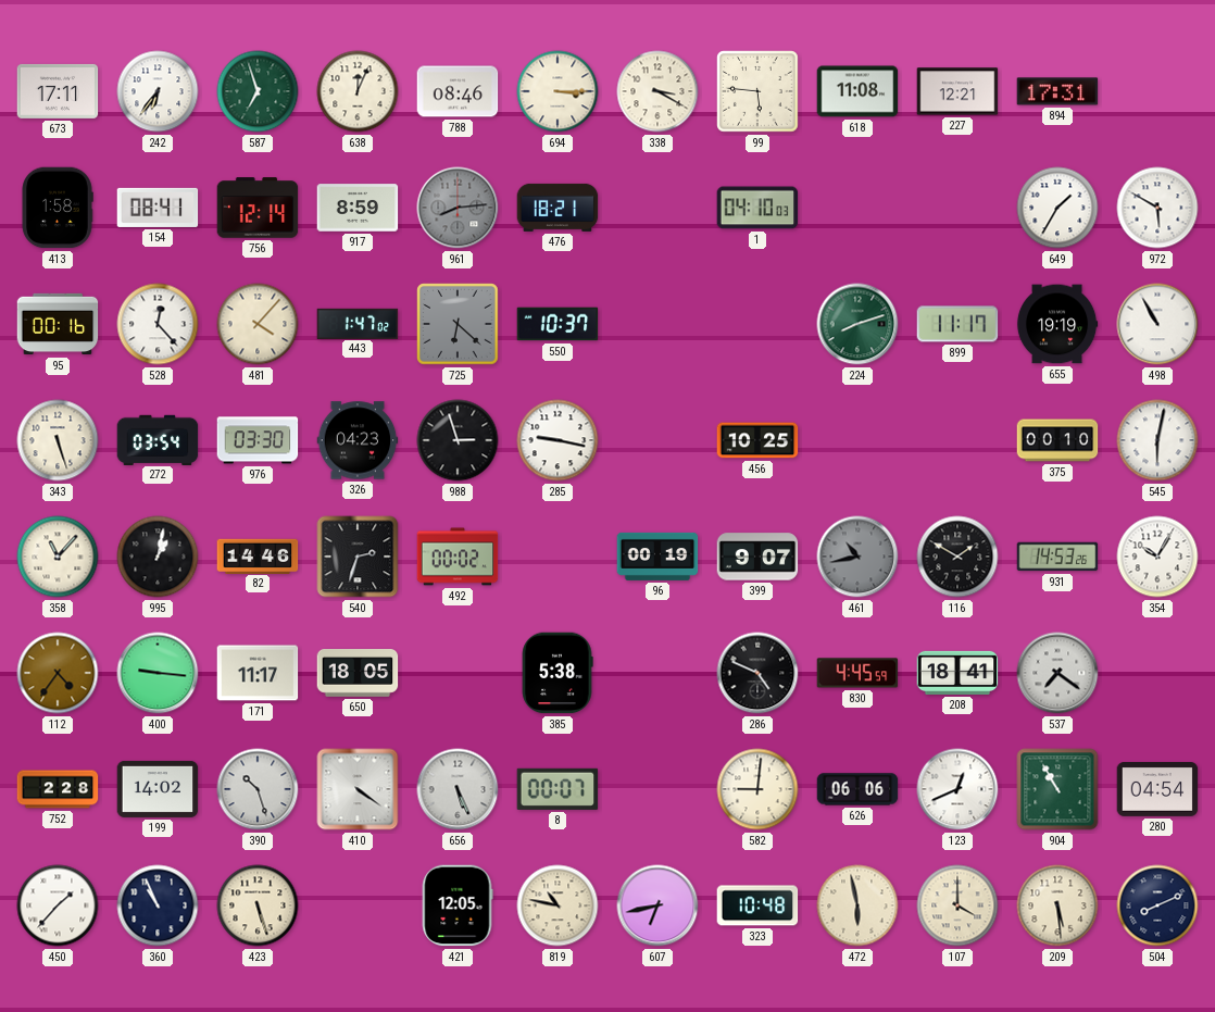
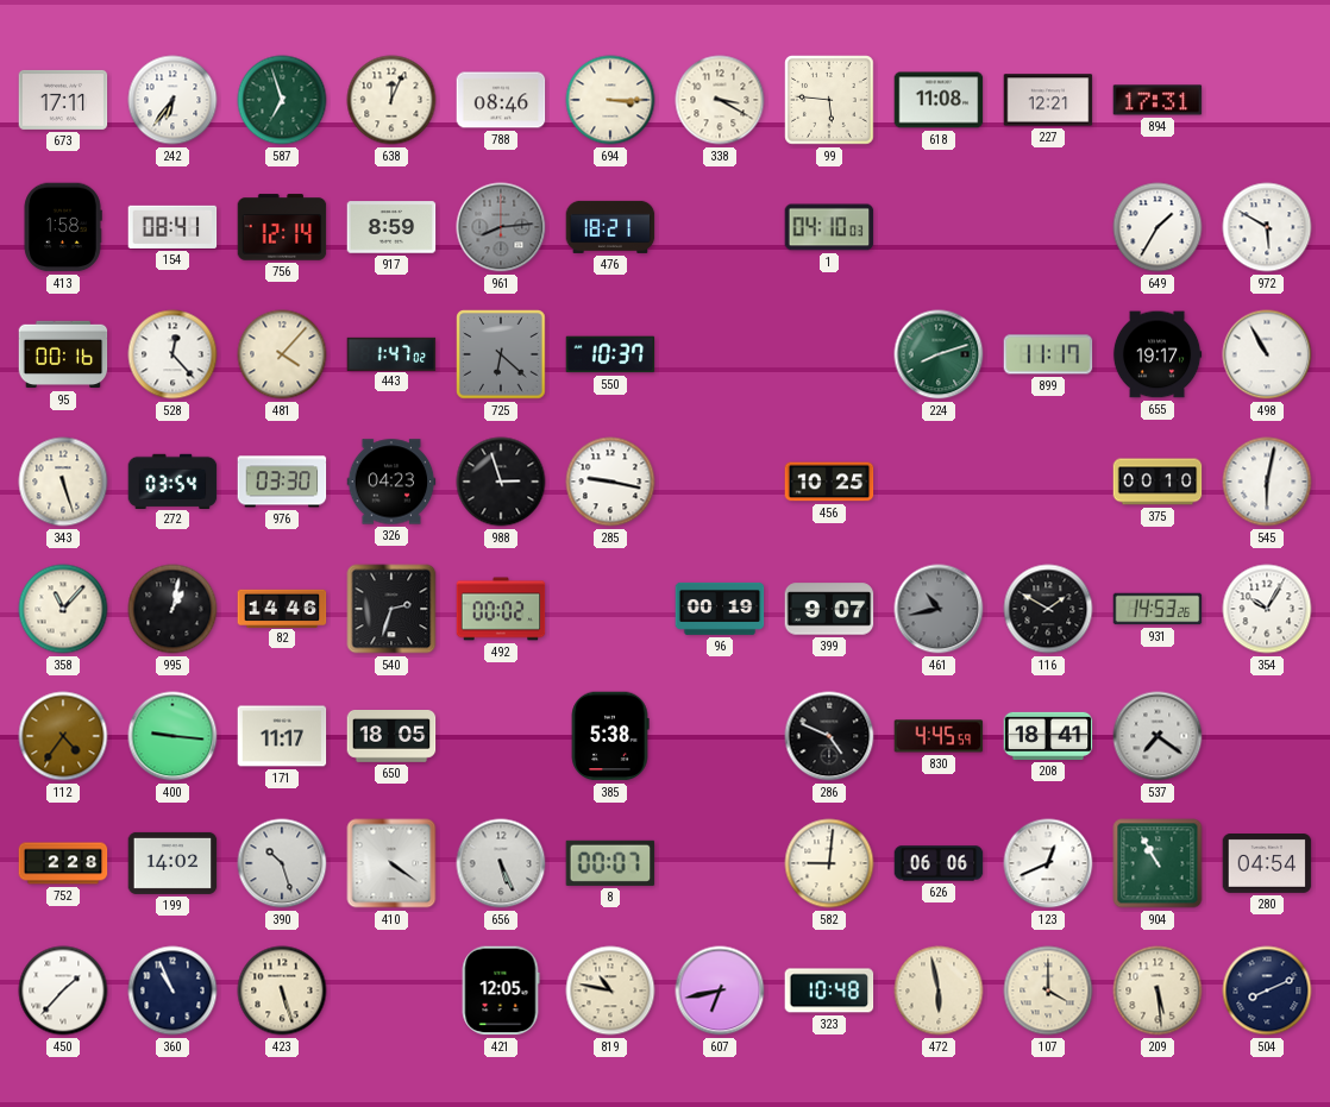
655: 19:19 -> 19:17
